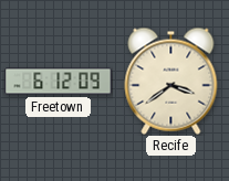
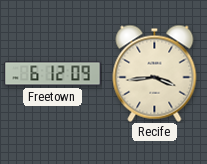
Recife: 3:39 -> 3:44
